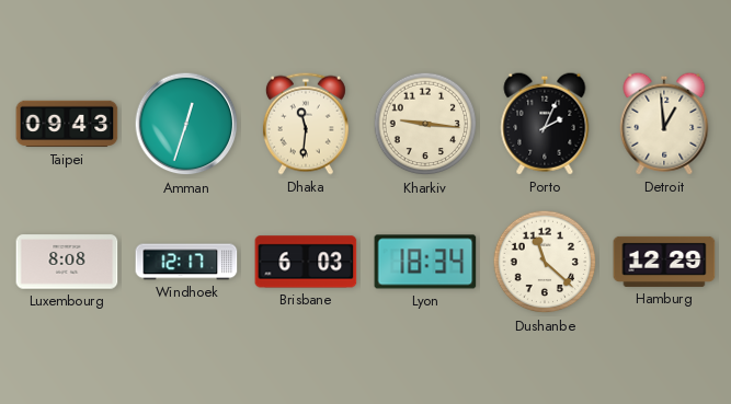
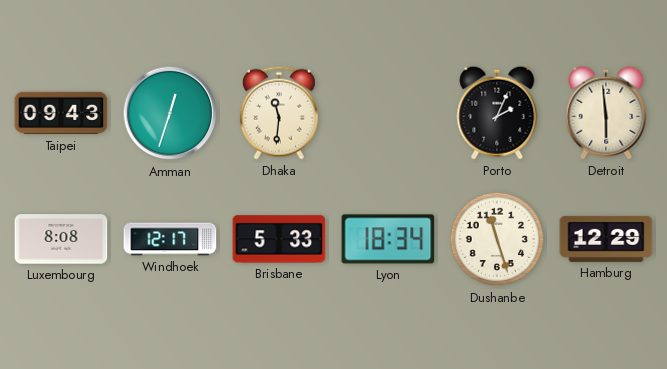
Kharkiv: 9:16 -> none
Detroit: 12:59 -> 5:59
Brisbane: 6:03 -> 5:33
Dushanbe: 11:22 -> 11:27
